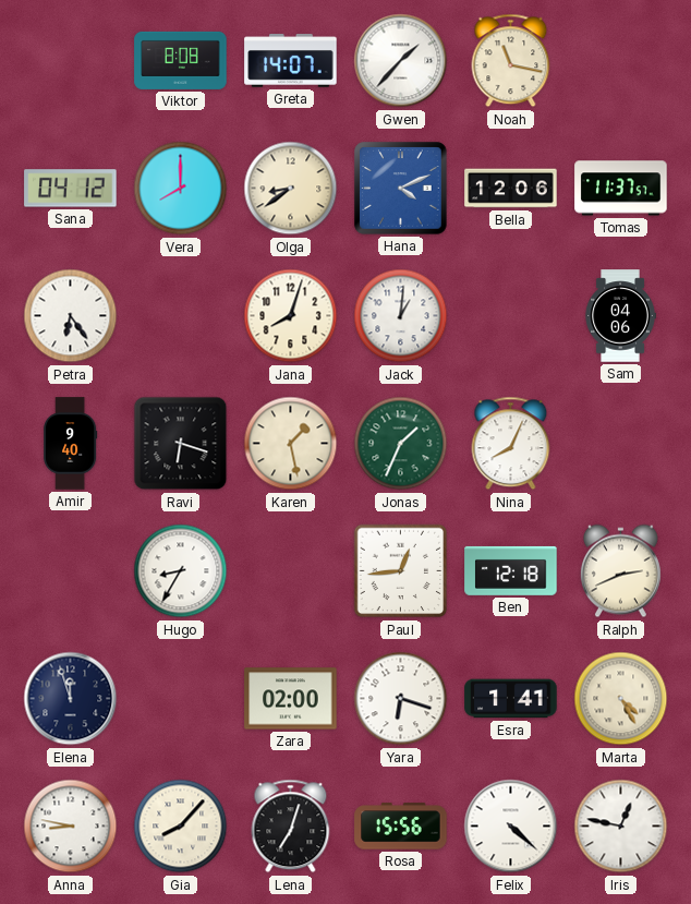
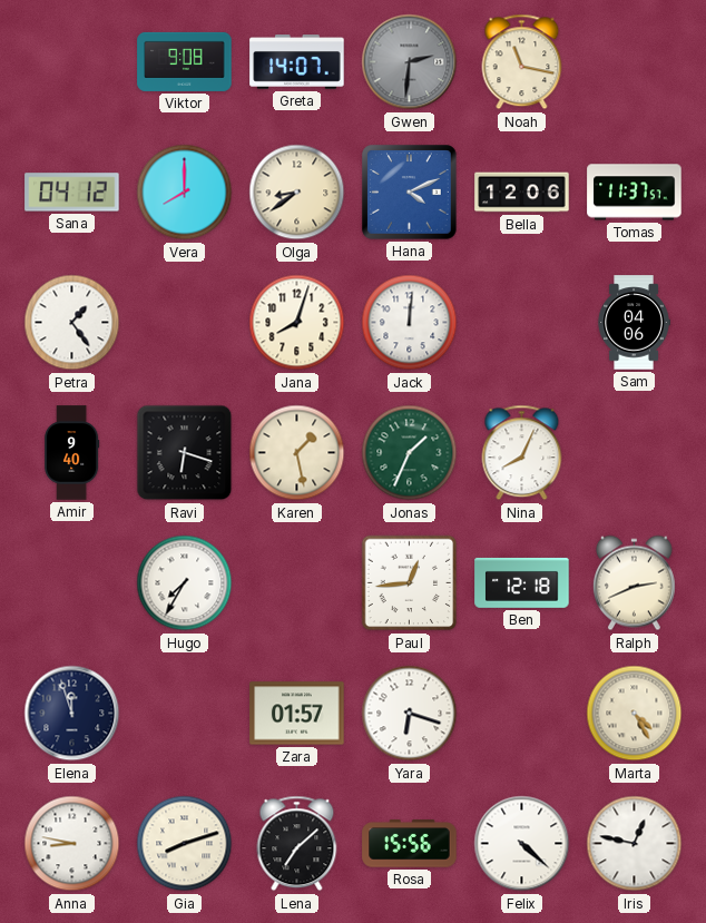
Viktor: 8:08 -> 9:08
Gwen: 1:37 -> 2:31
Gwen dial: white -> grey
Petra: 6:24 -> 1:24
Jack: 1:01 -> 12:01
Hugo: 8:35 -> 7:35
Zara: 02:00 -> 01:57
Esra: 1:41 -> none
Gia: 8:07 -> 8:12
Lena: 7:03 -> 7:08
